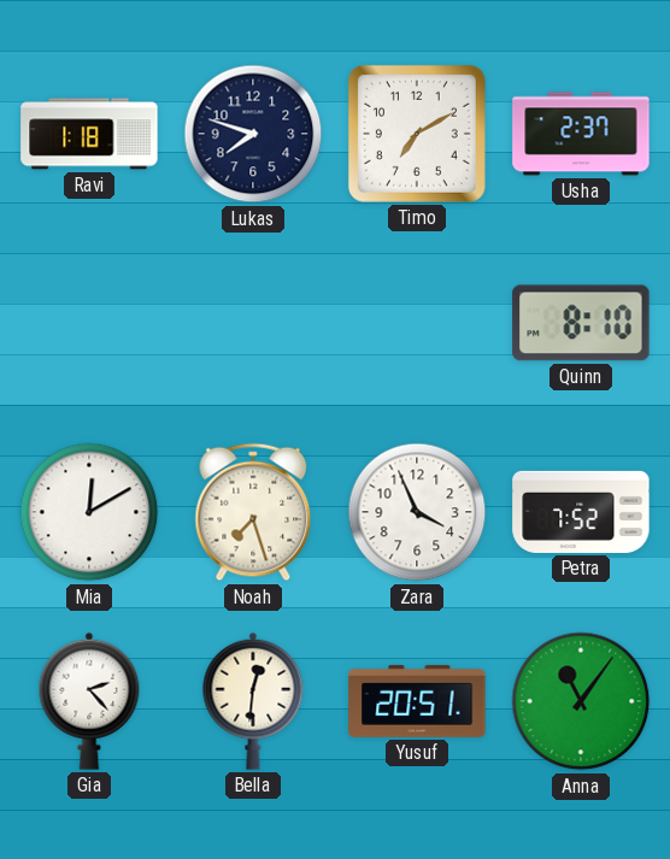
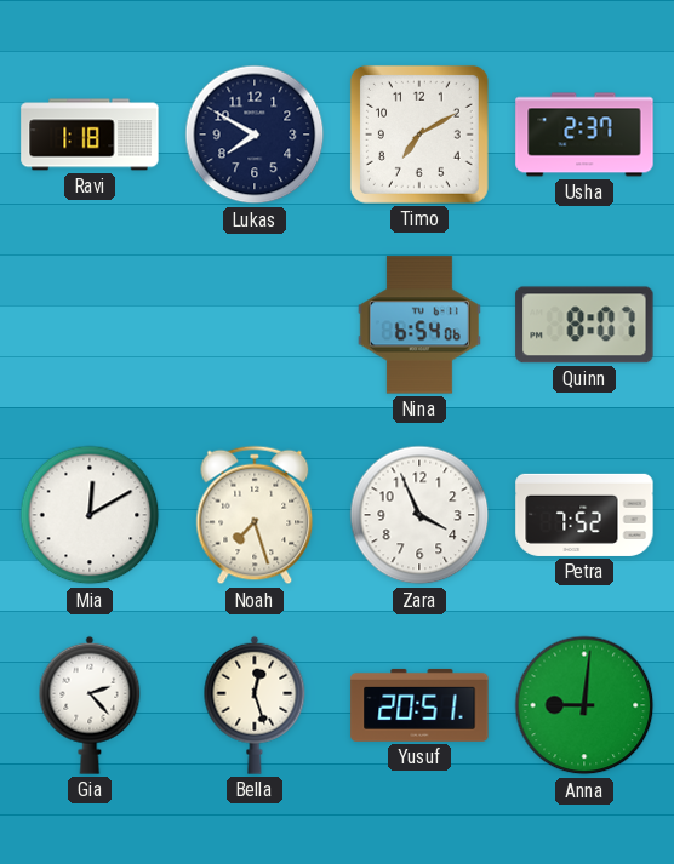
Lukas: 7:48 -> 7:50
Nina: none -> 6:54
Quinn: 8:10 -> 8:07
Bella: 12:31 -> 12:27
Anna: 11:06 -> 9:01
